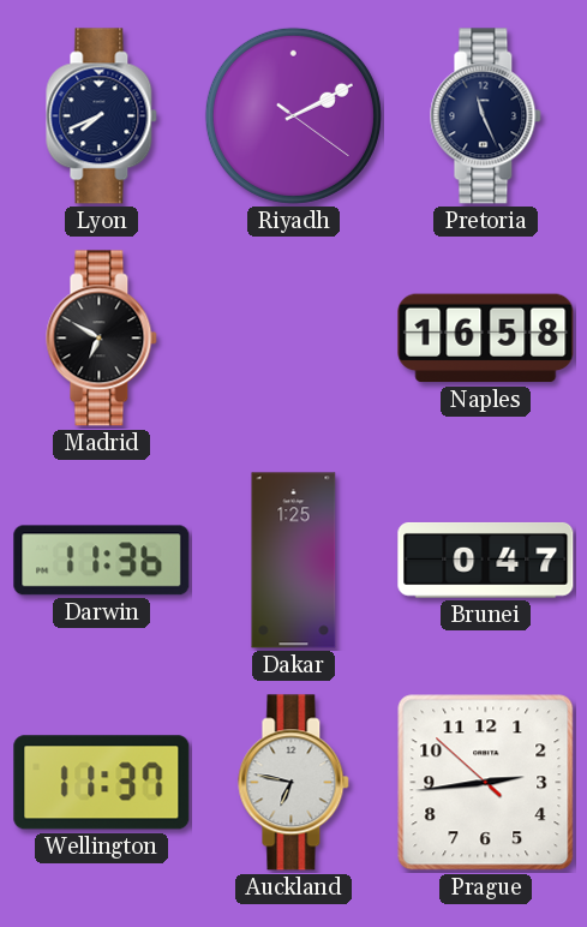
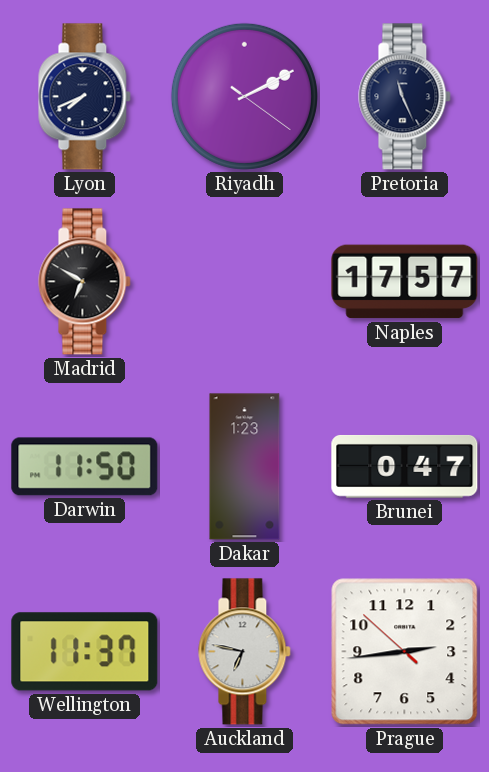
Naples: 16:58 -> 17:57
Darwin: 11:36 -> 11:50
Dakar: 1:25 -> 1:23
